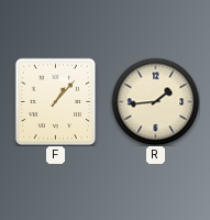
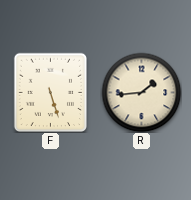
F: 1:07 -> 5:27
